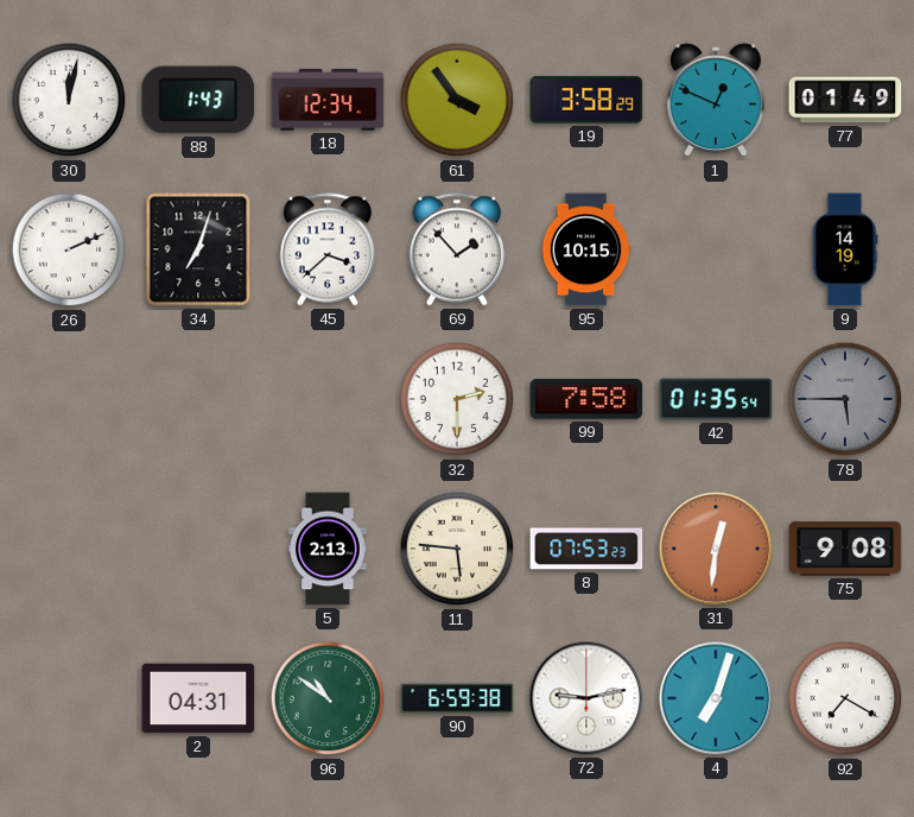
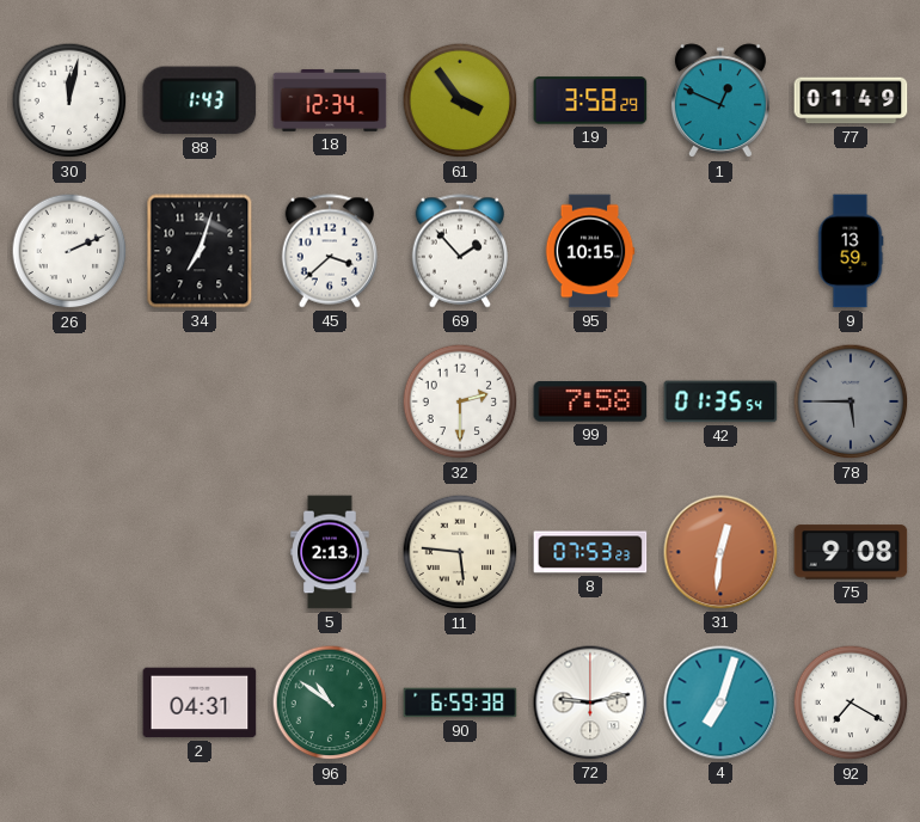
9: 14:19 -> 13:59
